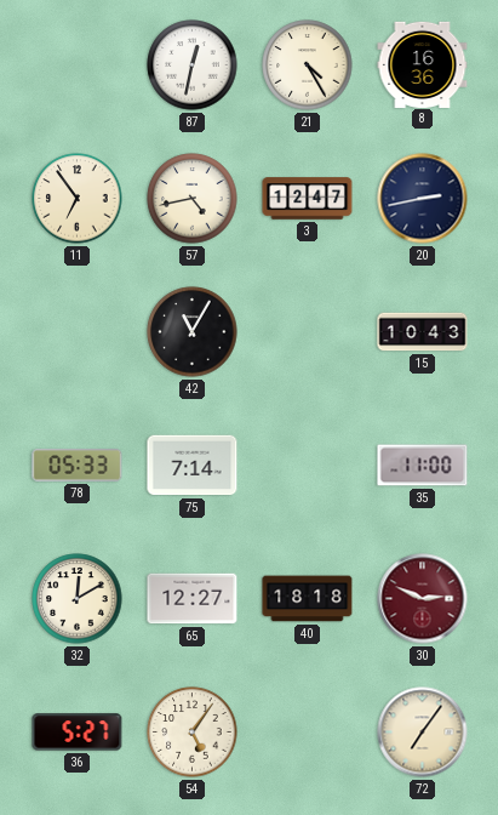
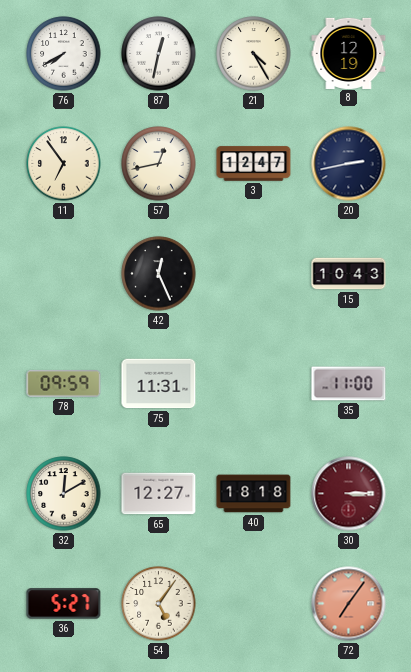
76: none -> 7:40
8: 16:36 -> 12:19
57: 4:43 -> 12:43
42: 11:05 -> 12:26
78: 05:33 -> 09:59
75: 7:14 -> 11:31
30: 2:49 -> 3:15
72 dial: cream -> salmon
